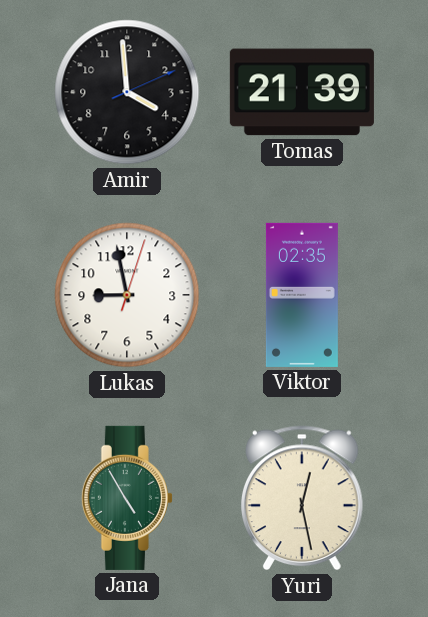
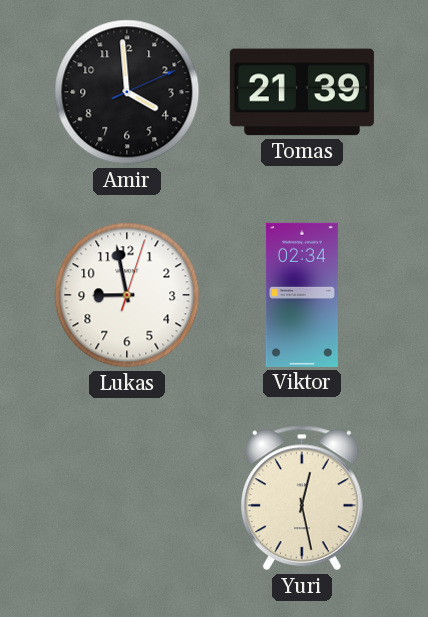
Viktor: 02:35 -> 02:34
Jana: 4:55 -> none
